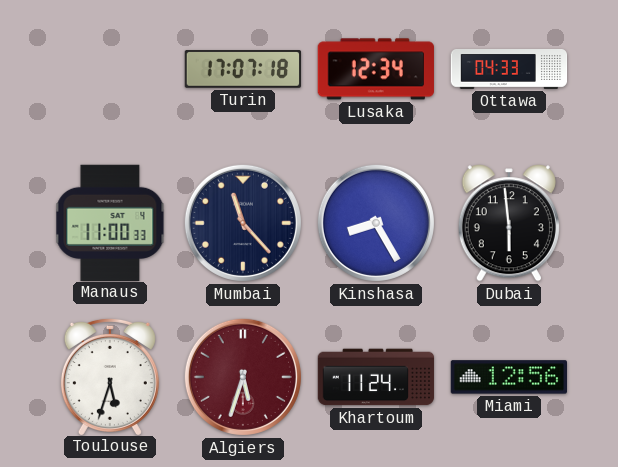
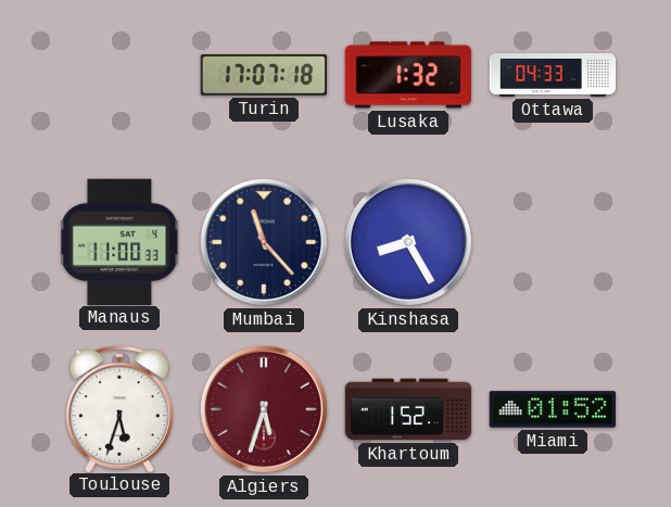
Lusaka: 12:34 -> 1:32
Dubai: 5:59 -> none
Khartoum: 11:24 -> 1:52
Miami: 12:56 -> 01:52
